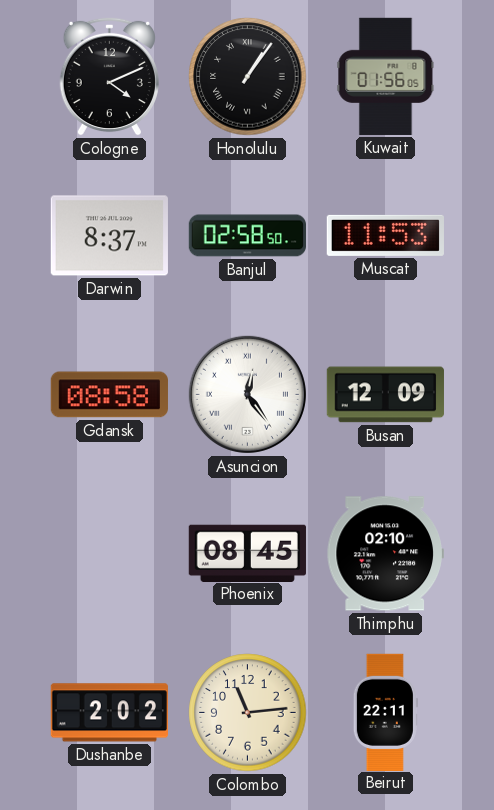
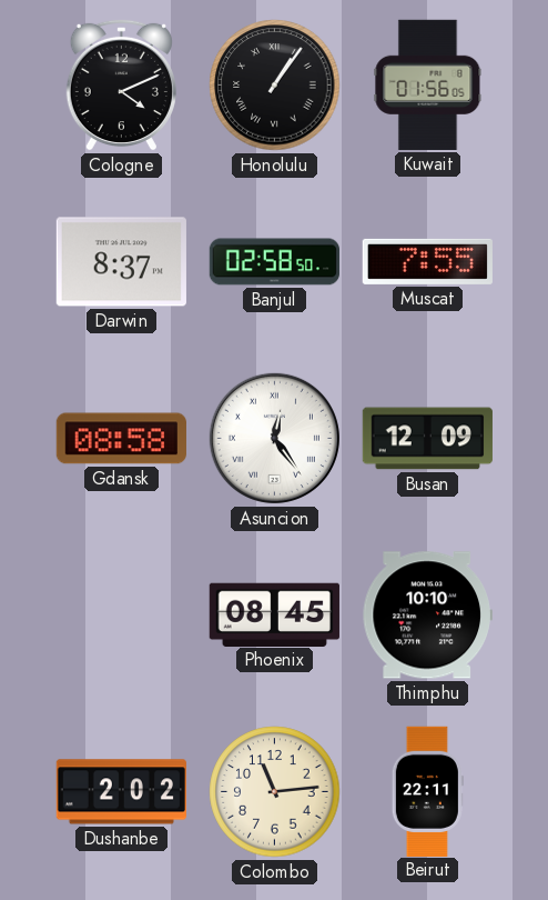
Muscat: 11:53 -> 7:55
Thimphu: 02:10 -> 10:10
